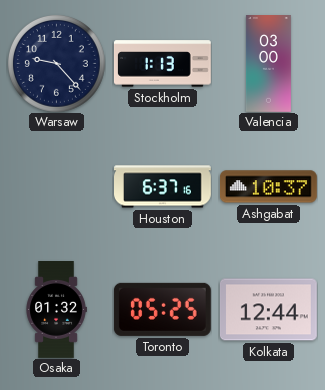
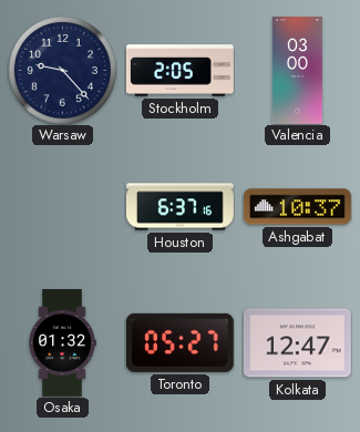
Stockholm: 1:13 -> 2:05
Toronto: 05:25 -> 05:27
Kolkata: 12:44 -> 12:47
